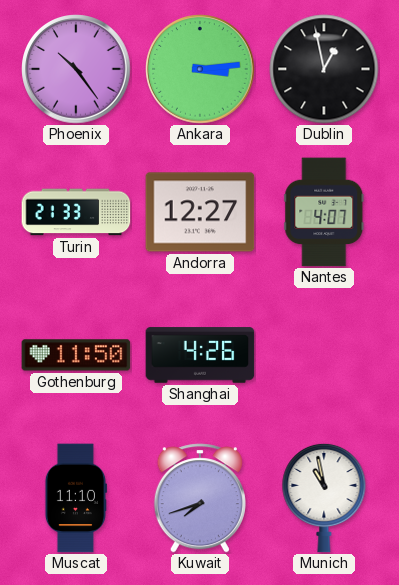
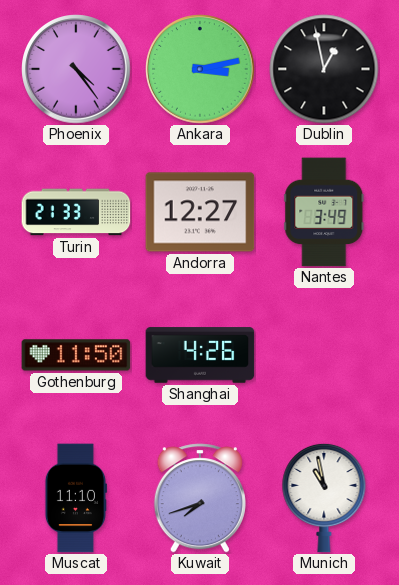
Phoenix: 10:24 -> 4:24
Ankara: 3:14 -> 3:13
Nantes: 4:07 -> 3:49
